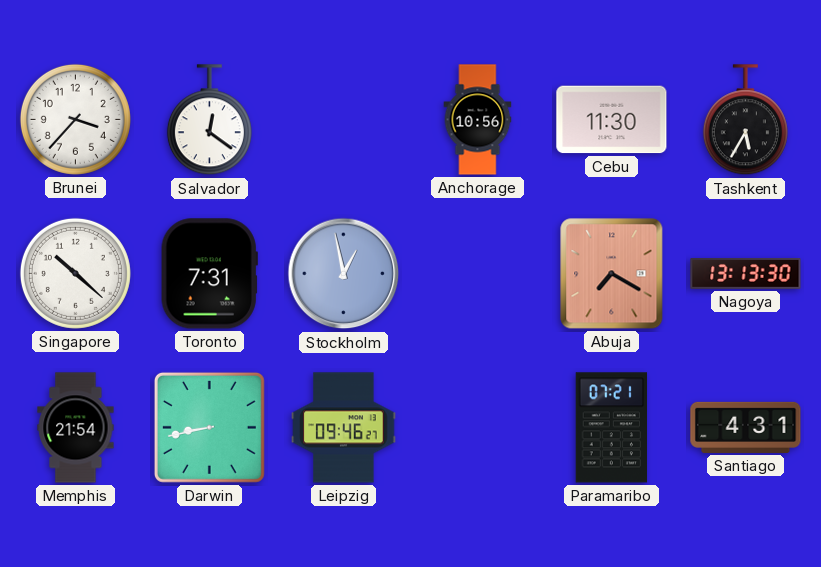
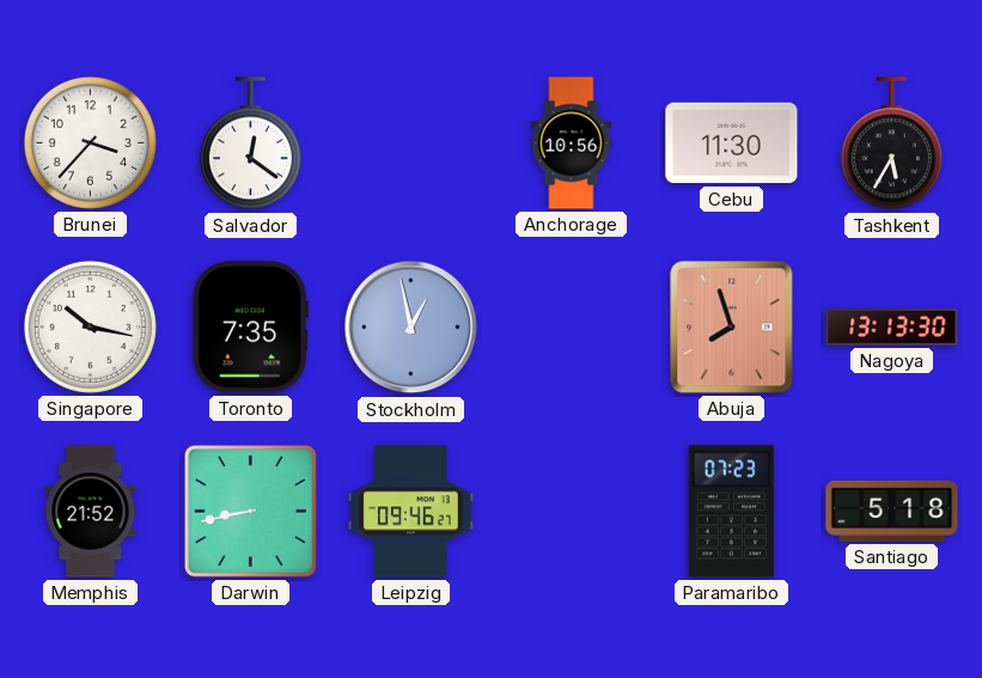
Singapore: 10:22 -> 10:17
Toronto: 7:31 -> 7:35
Abuja: 7:20 -> 7:57
Memphis: 21:54 -> 21:52
Paramaribo: 07:21 -> 07:23
Santiago: 4:31 -> 5:18
